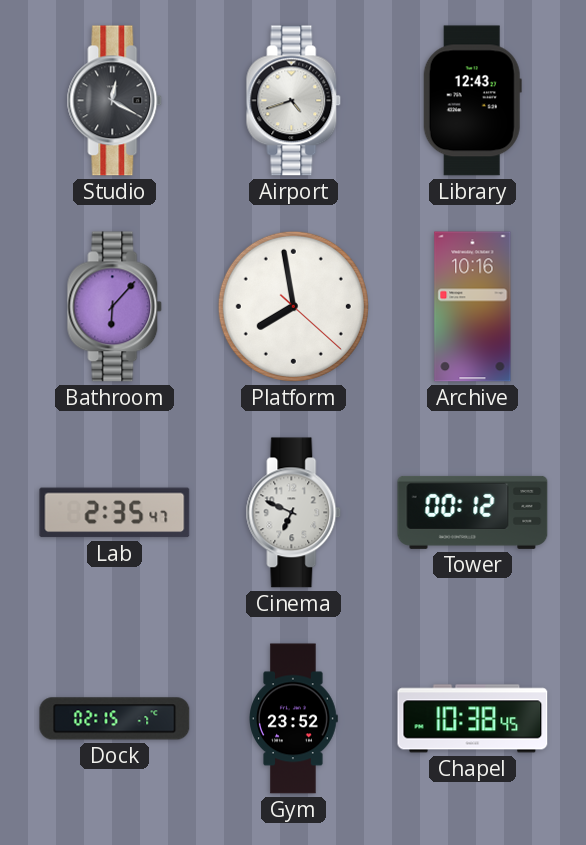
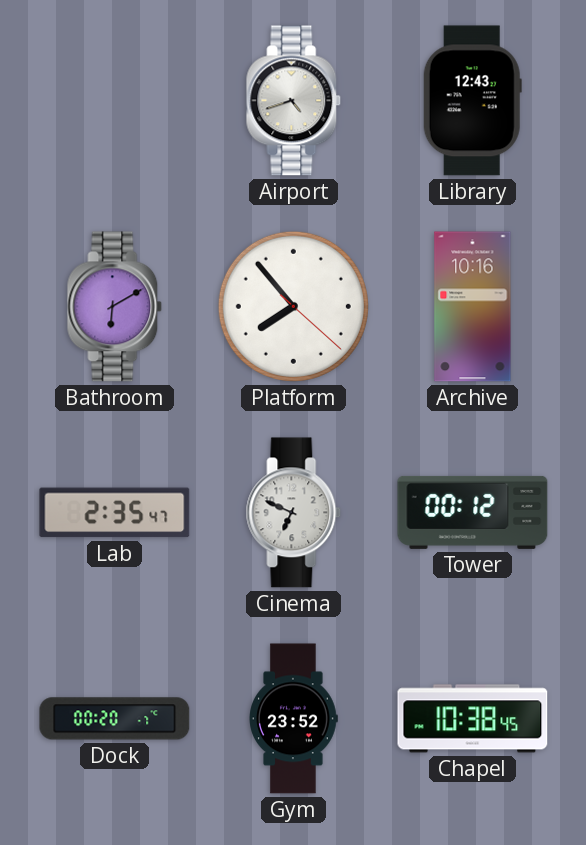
Studio: 12:20 -> none
Bathroom: 6:07 -> 6:10
Platform: 7:58 -> 7:53
Dock: 02:15 -> 00:20
